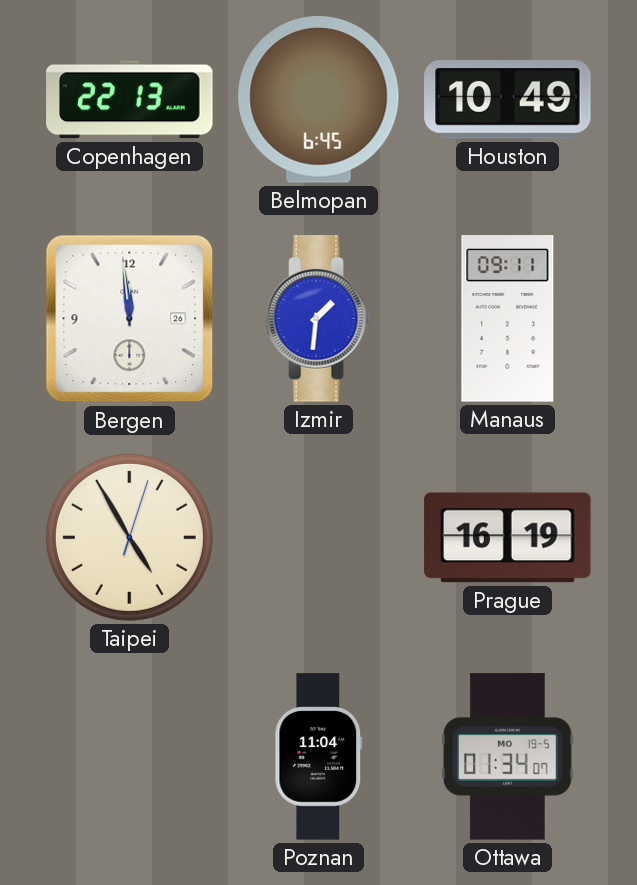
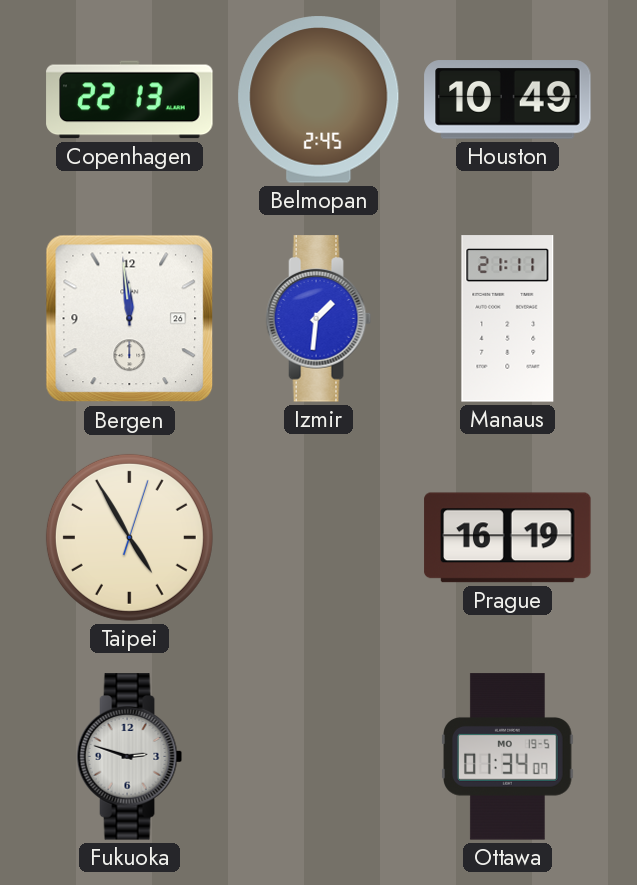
Belmopan: 6:45 -> 2:45
Manaus: 09:11 -> 21:11
Fukuoka: none -> 2:48
Poznan: 11:04 -> none
